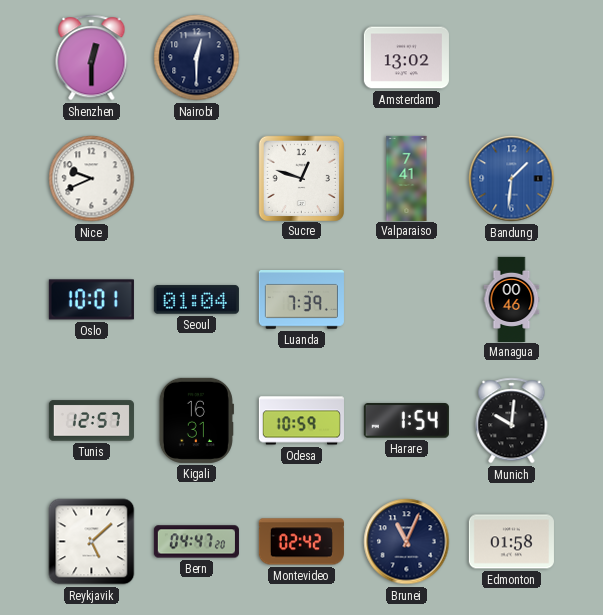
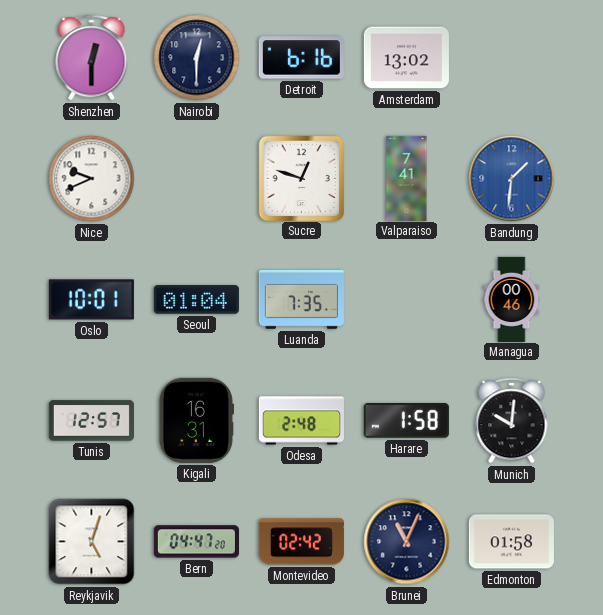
Detroit: none -> 6:16
Luanda: 7:39 -> 7:35
Odesa: 10:59 -> 2:48
Harare: 1:54 -> 1:58
Reykjavik: 5:08 -> 5:03
